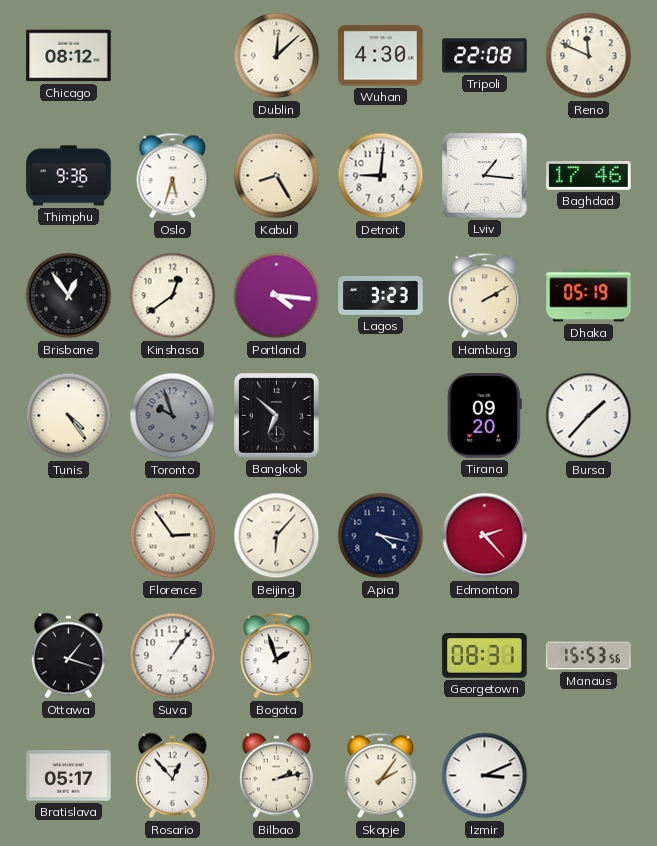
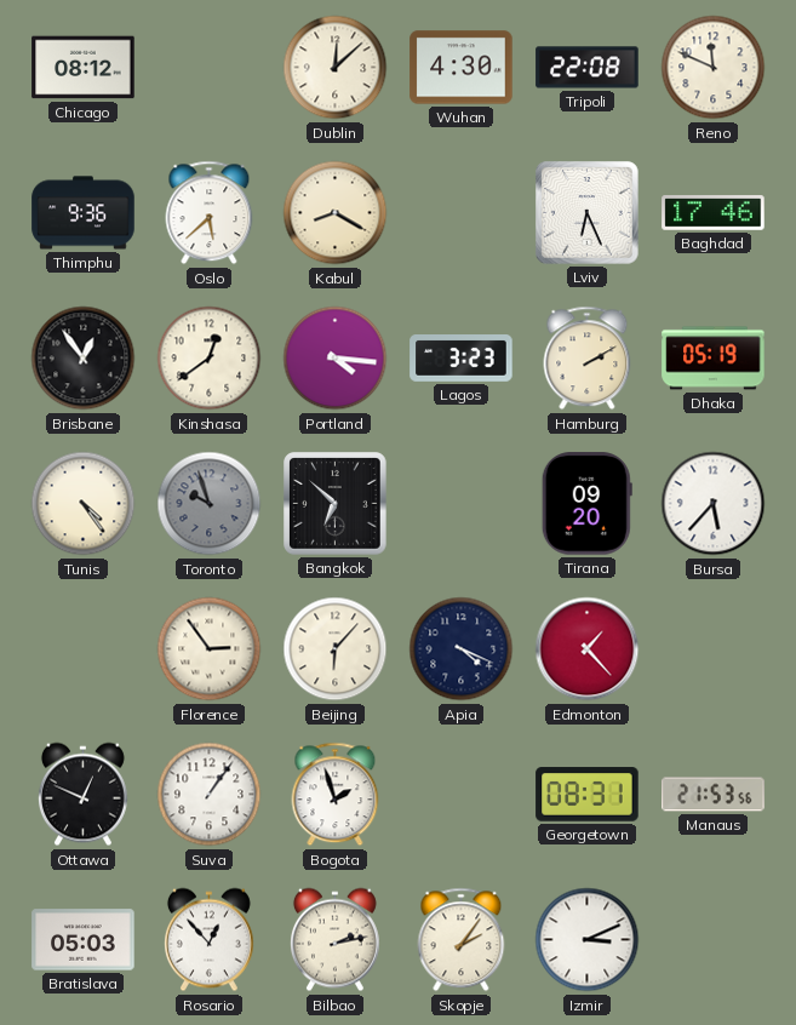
Oslo: 5:33 -> 5:38
Kabul: 8:25 -> 8:20
Detroit: 9:01 -> none
Lviv: 1:16 -> 6:26
Bursa: 1:37 -> 5:37
Apia: 4:17 -> 4:19
Edmonton: 2:23 -> 1:23
Ottawa: 1:18 -> 12:49
Manaus: 15:53 -> 21:53
Bratislava: 05:17 -> 05:03
